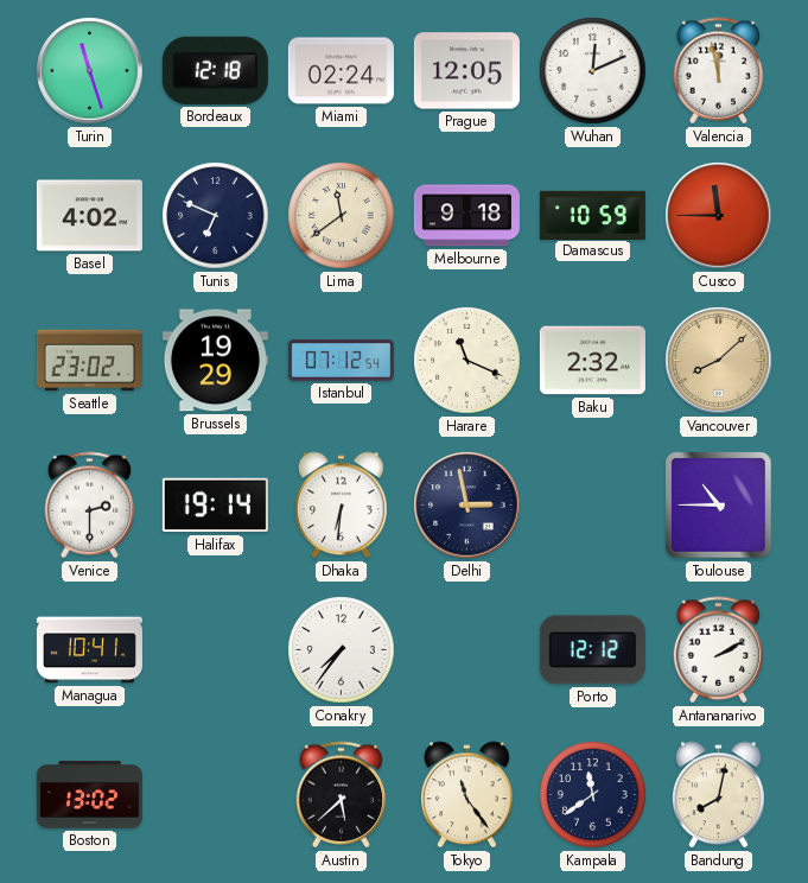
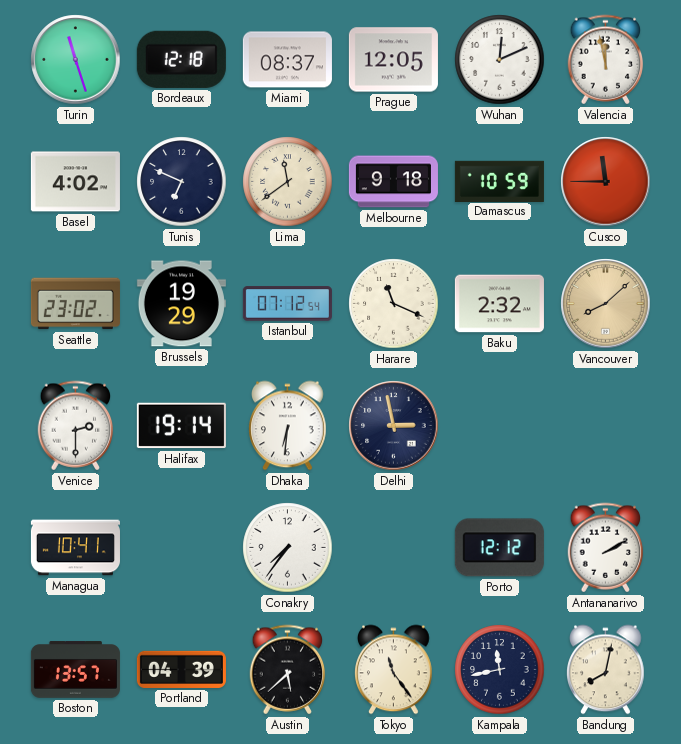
Miami: 02:24 -> 08:37
Toulouse: 10:45 -> none
Boston: 13:02 -> 13:57
Portland: none -> 04:39
Kampala: 11:39 -> 11:43
